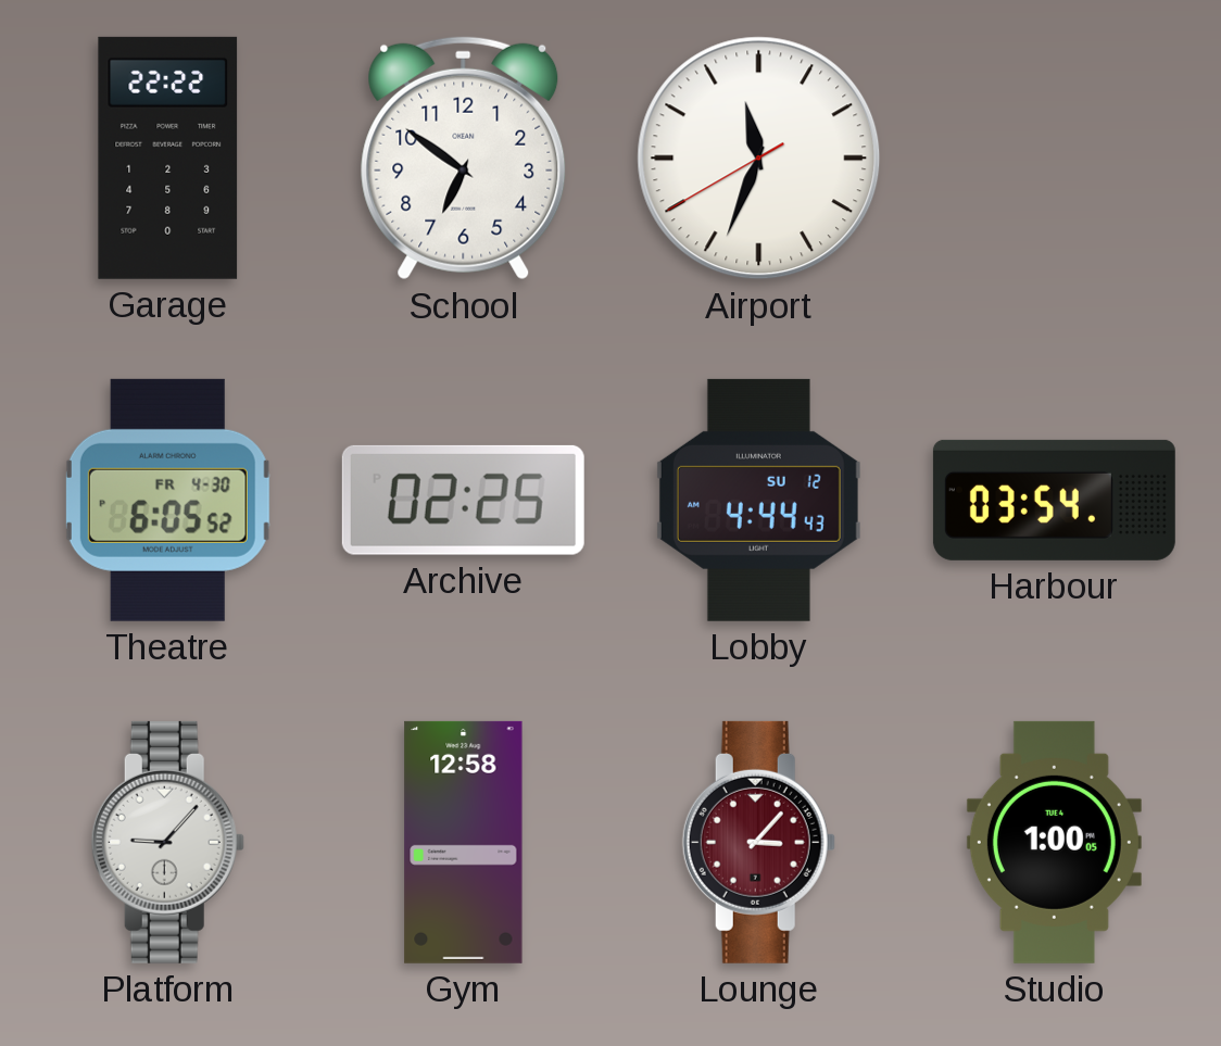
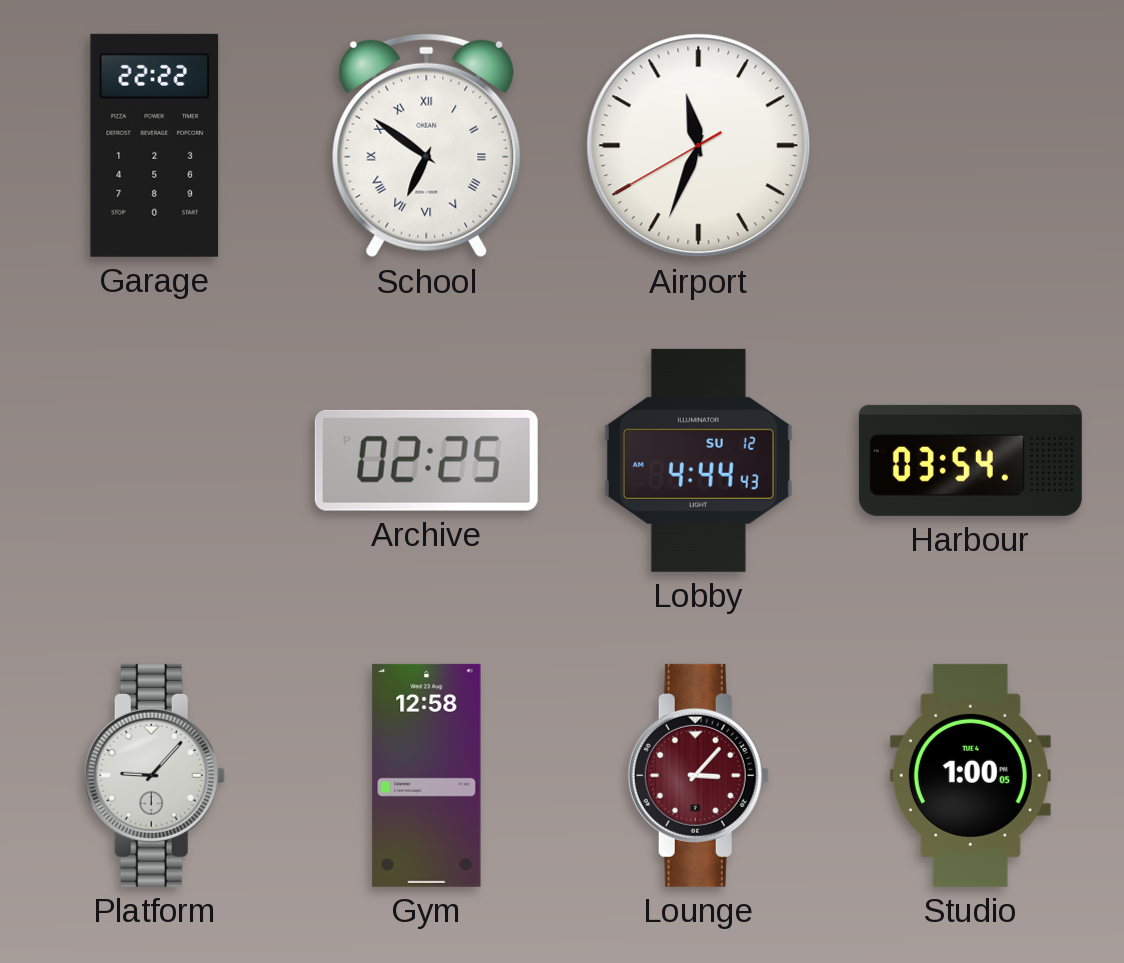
School numerals: Arabic -> Roman
Theatre: 6:05 -> none
